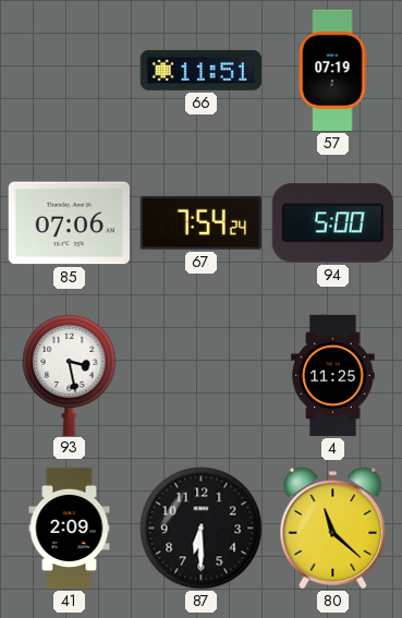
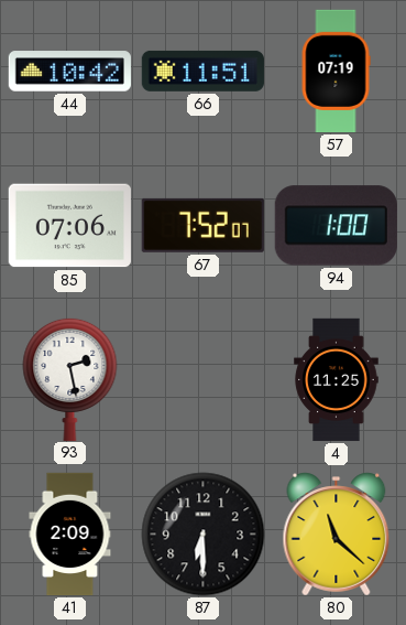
44: none -> 10:42
67: 7:54 -> 7:52
94: 5:00 -> 1:00
93: 3:28 -> 2:28
